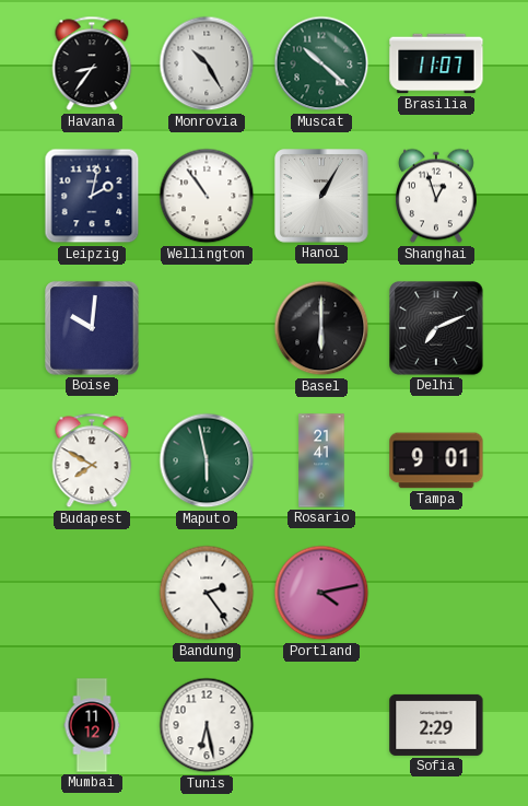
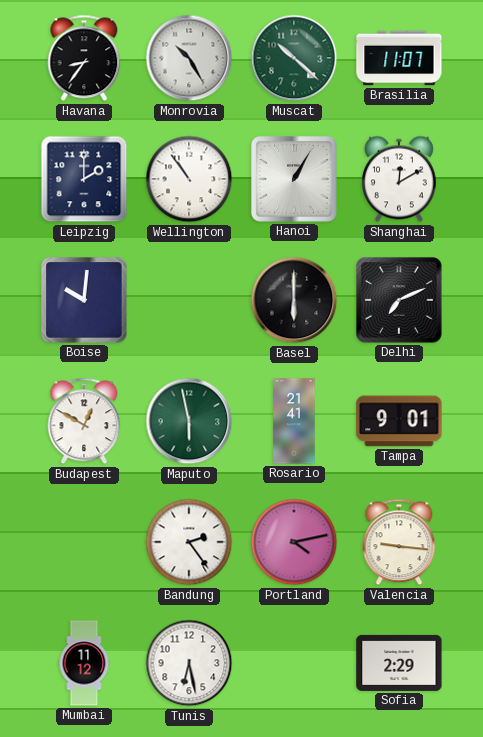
Leipzig: 2:02 -> 2:00
Shanghai: 12:57 -> 12:10
Budapest: 7:50 -> 12:50
Valencia: none -> 9:16
